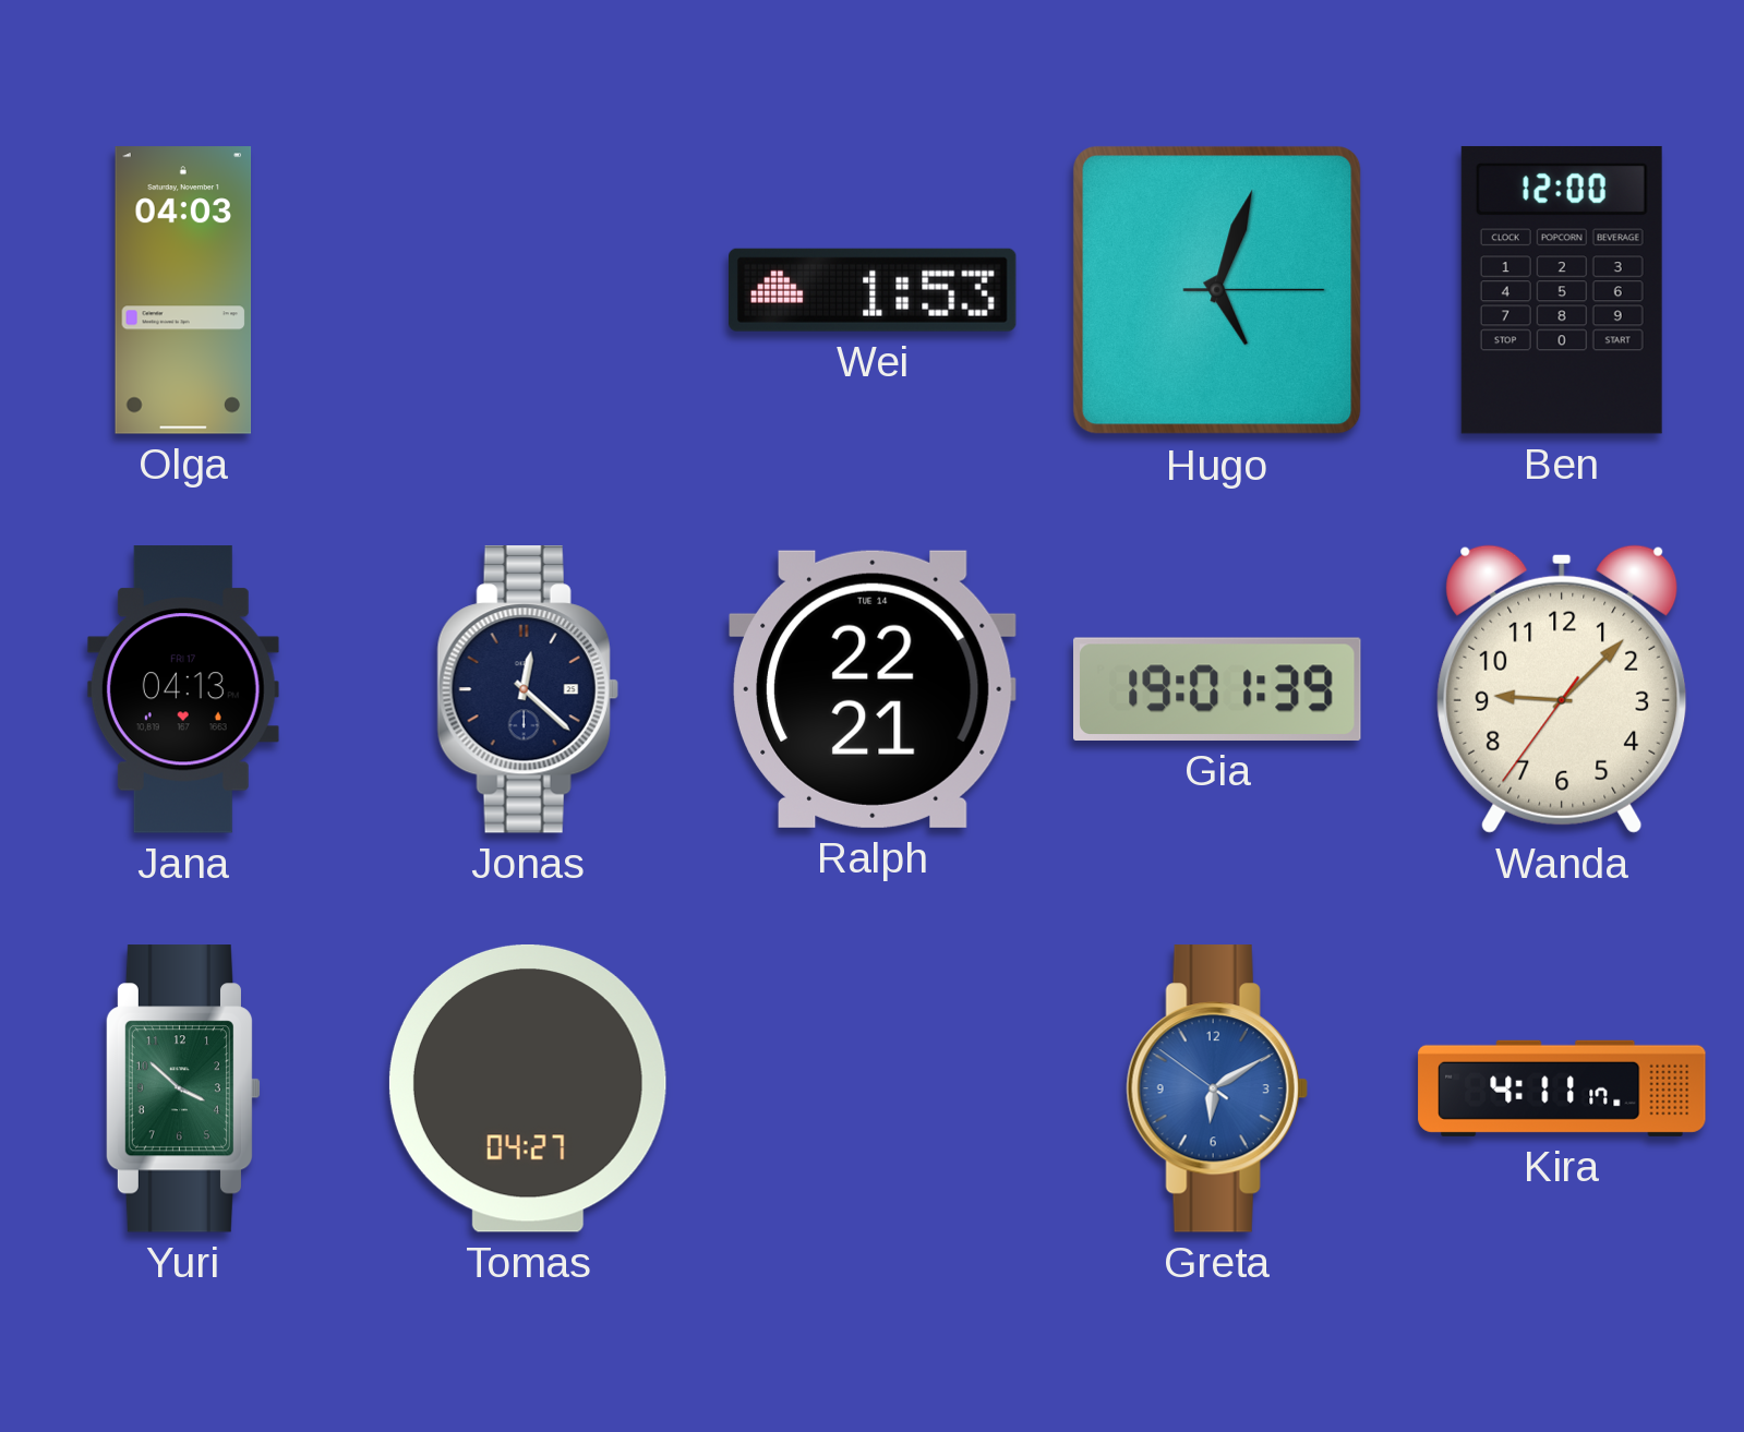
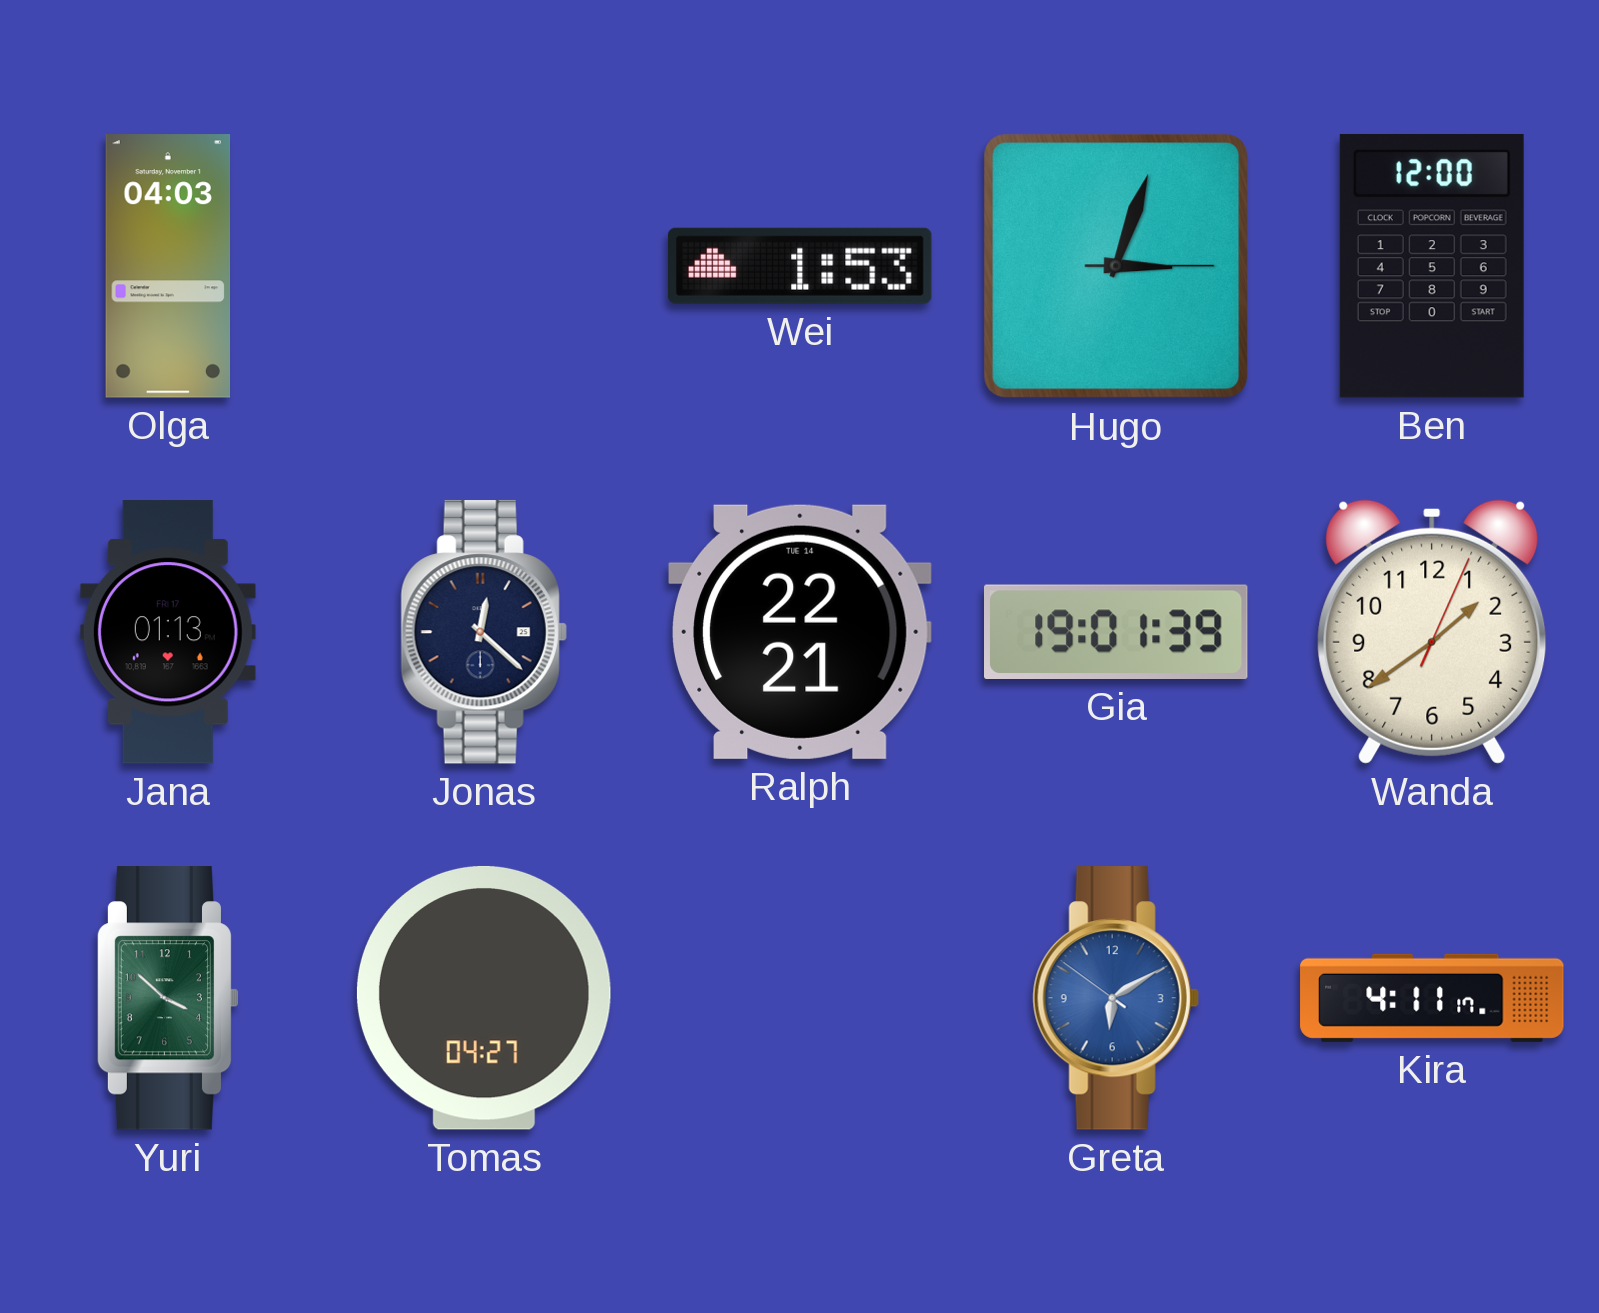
Hugo: 5:03 -> 3:03
Jana: 04:13 -> 01:13
Wanda: 9:07 -> 1:39
